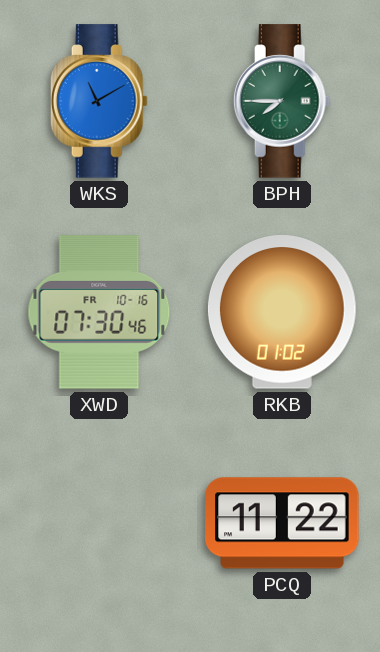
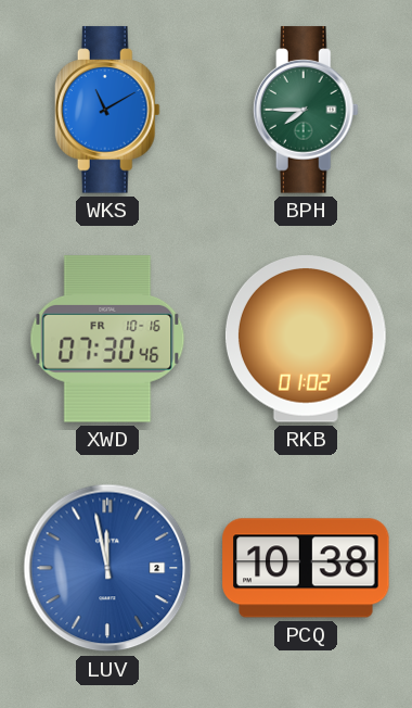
LUV: none -> 11:58
PCQ: 11:22 -> 10:38
